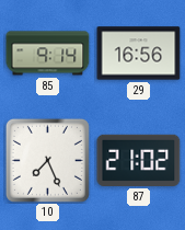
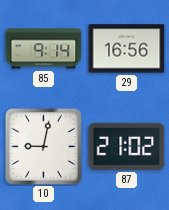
10: 7:26 -> 9:02
